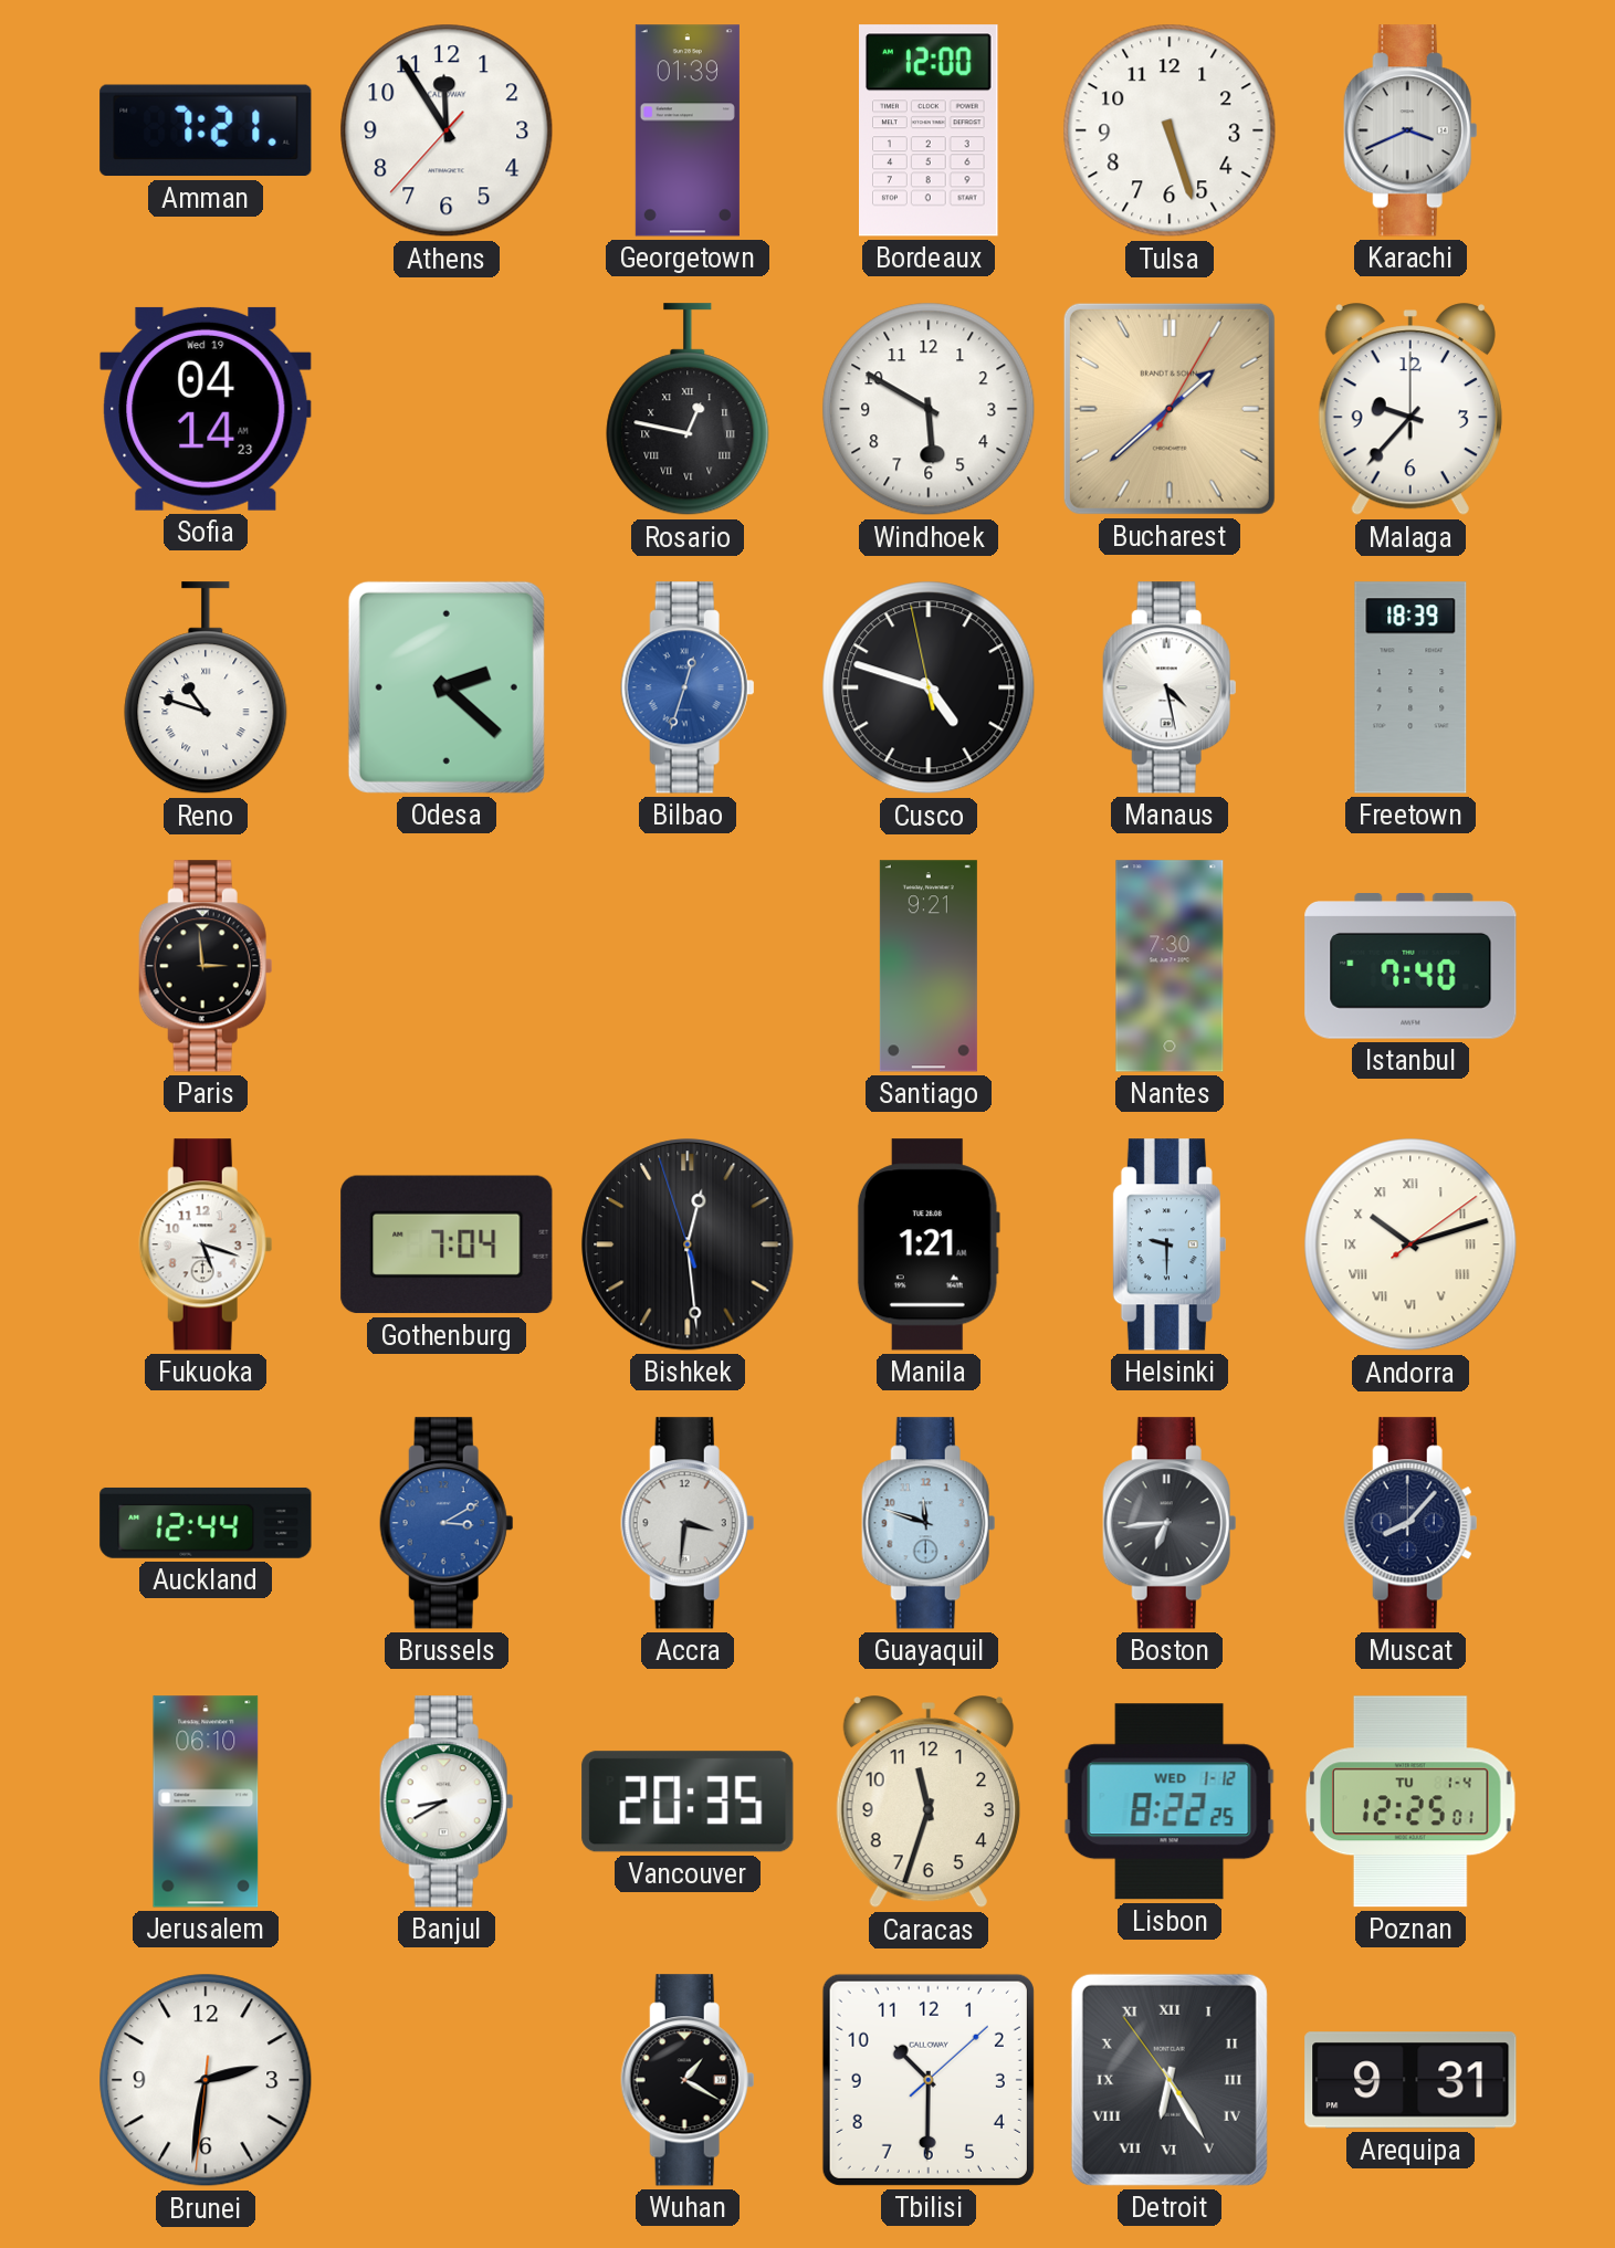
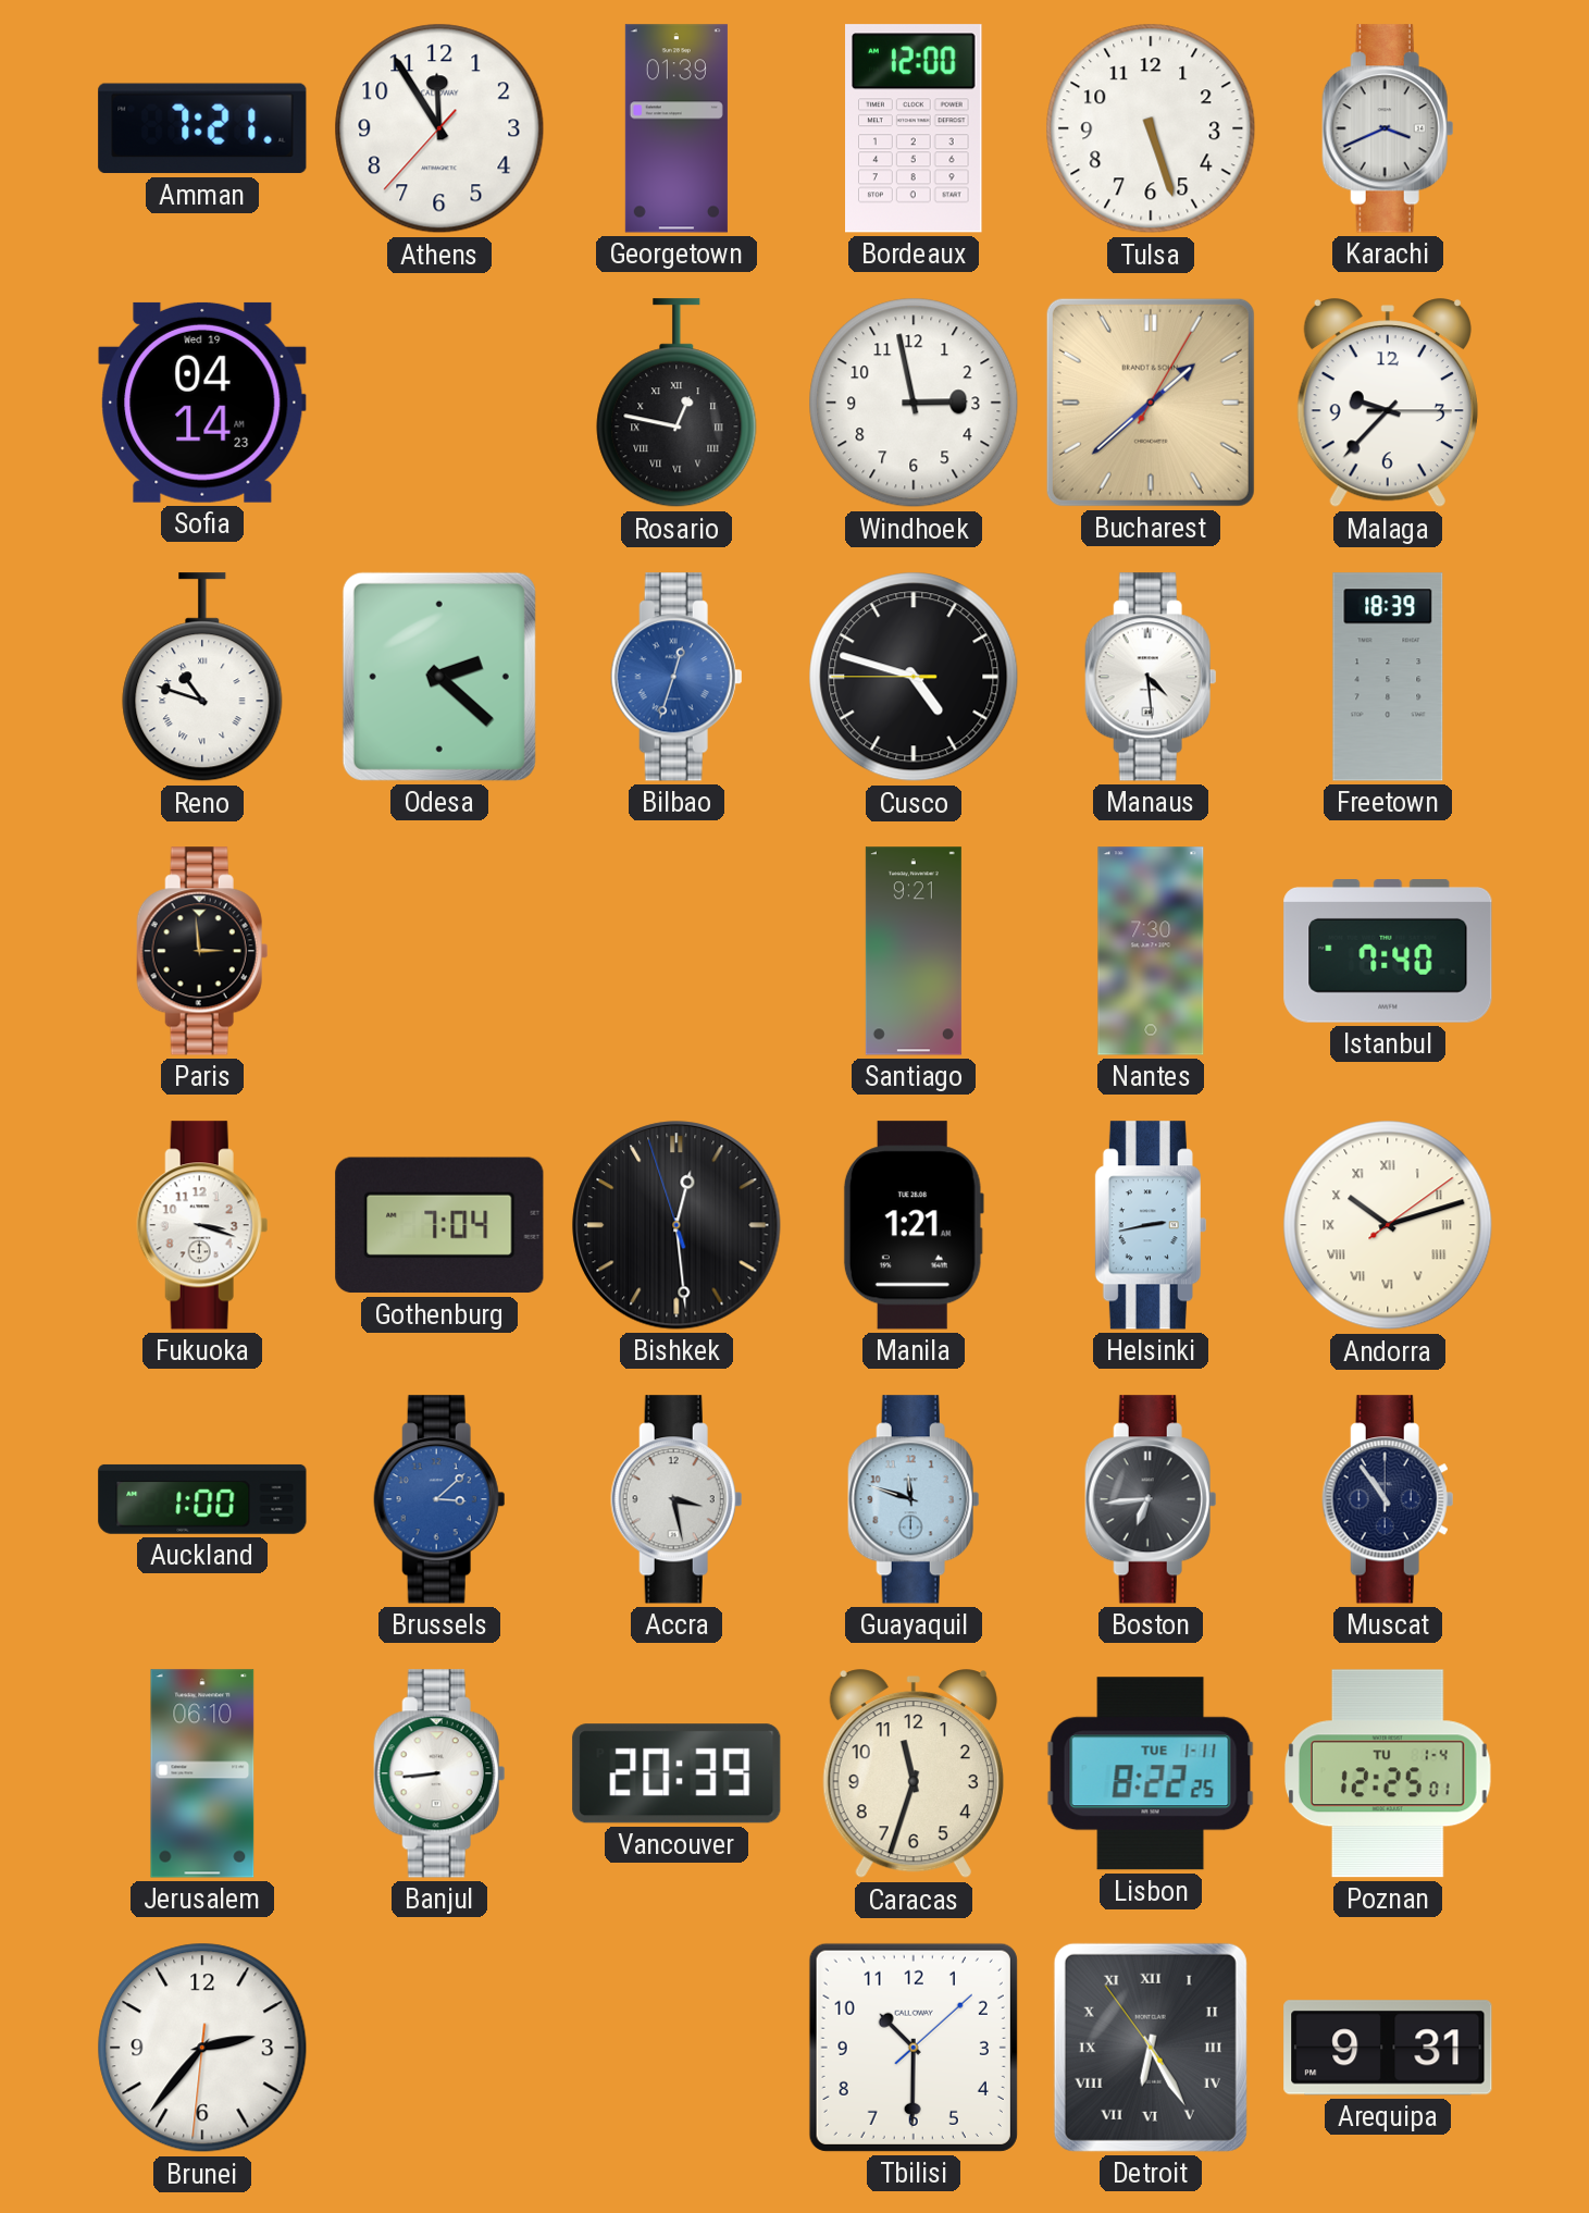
Windhoek: 5:50 -> 2:58
Malaga: 9:37:00 -> 9:37:15
Cusco: 4:47:58 -> 4:47:45
Manaus: 4:28 -> 4:29
Fukuoka: 5:18 -> 3:18
Helsinki: 9:30 -> 2:43
Auckland: 12:44 -> 1:00
Brussels: 3:10 -> 3:08
Accra: 3:31 -> 3:28
Muscat: 8:07 -> 10:54
Banjul: 8:40 -> 8:44
Vancouver: 20:35 -> 20:39
Lisbon date: WED 1-12 -> TUE 1-11
Brunei: 2:31 -> 2:36
Wuhan: 1:20 -> none
